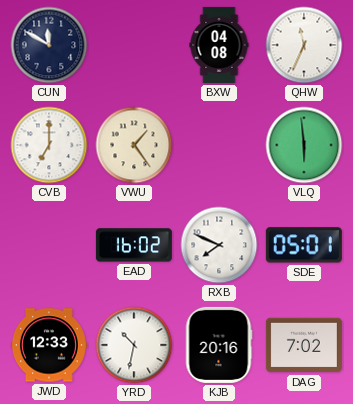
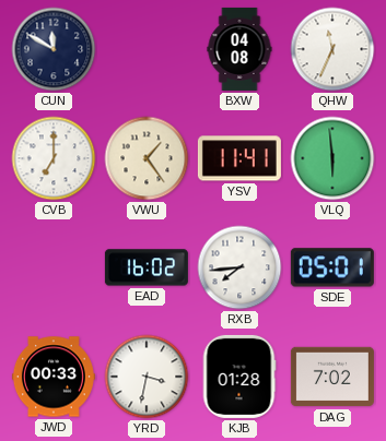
YSV: none -> 11:41
RXB: 7:49 -> 7:44
JWD: 12:33 -> 00:33
YRD: 10:32 -> 3:32
KJB: 20:16 -> 01:28
